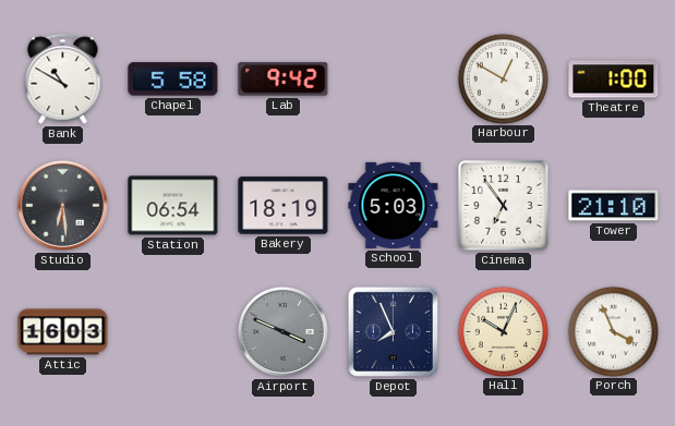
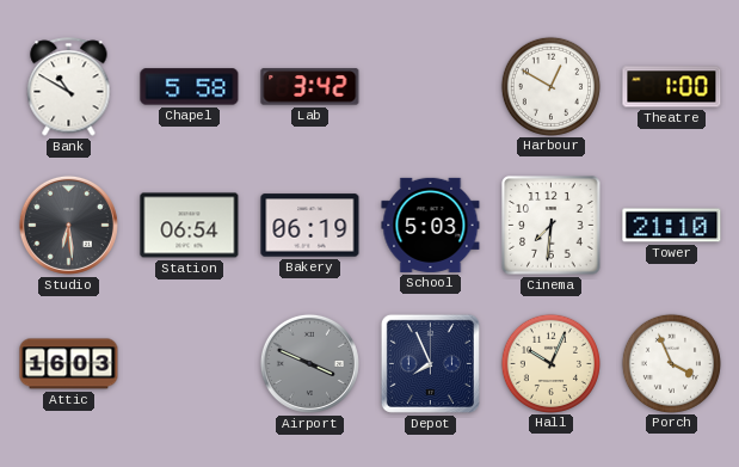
Lab: 9:42 -> 3:42
Bakery: 18:19 -> 06:19
Cinema: 6:54 -> 7:31
